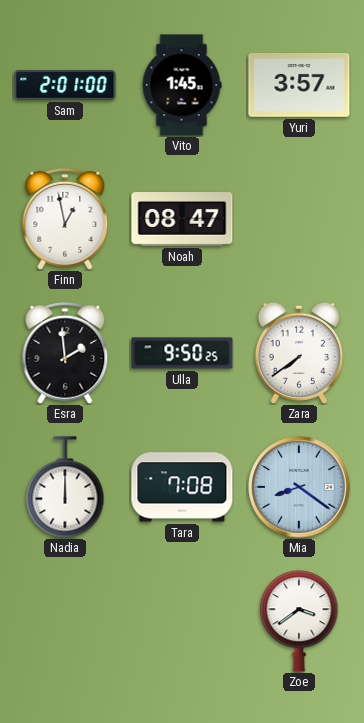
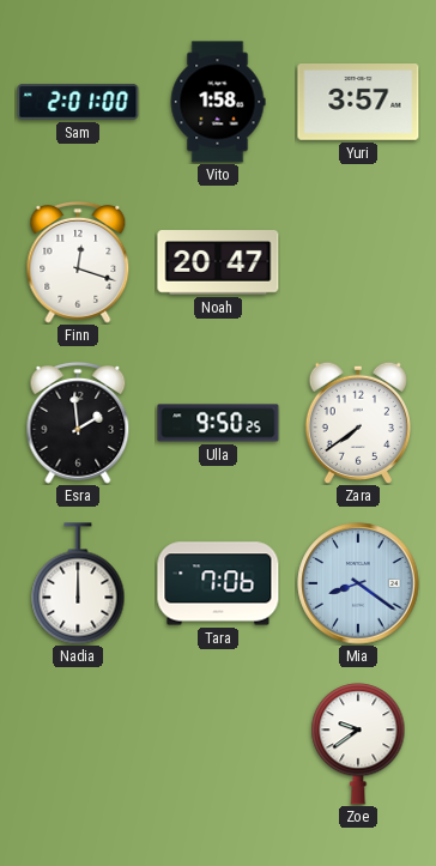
Vito: 1:45 -> 1:58
Finn: 12:58 -> 12:18
Noah: 08:47 -> 20:47
Tara: 7:08 -> 7:06
Zoe: 3:39 -> 9:39
